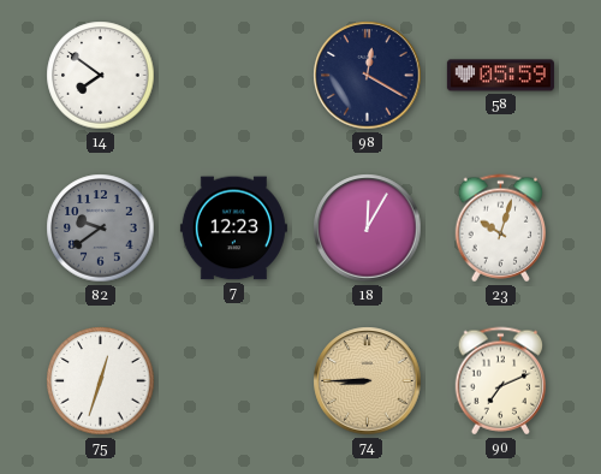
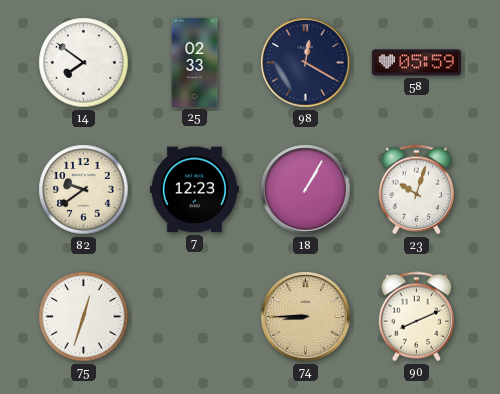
25: none -> 02:33
82 dial: grey -> cream
18: 12:05 -> 1:05
90: 7:11 -> 8:11
